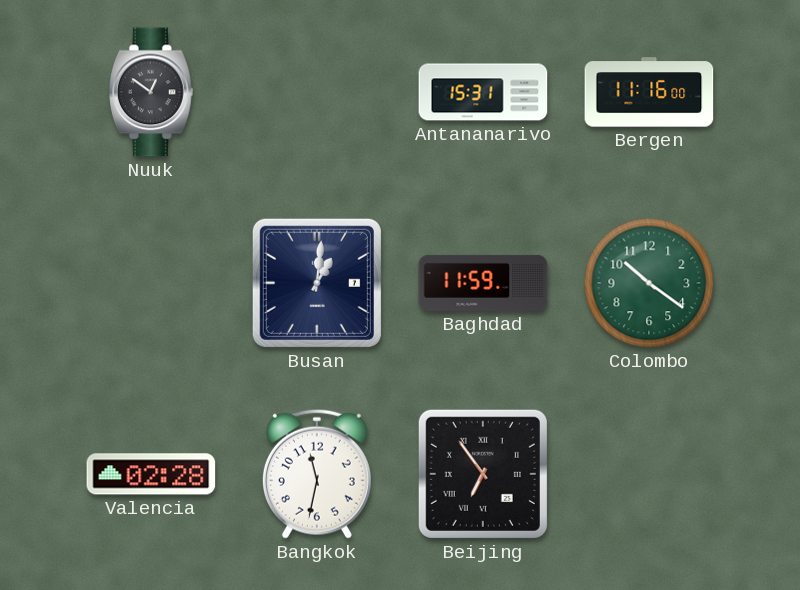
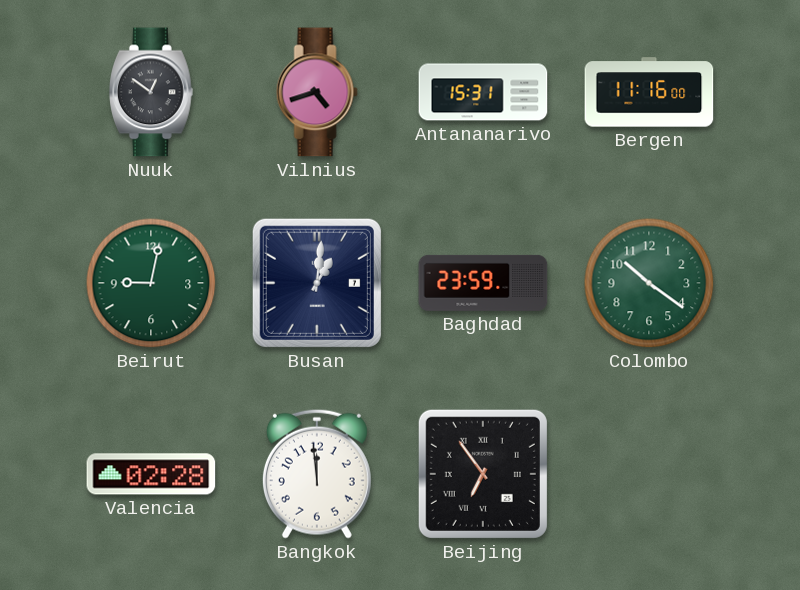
Vilnius: none -> 4:42
Beirut: none -> 9:02
Baghdad: 11:59 -> 23:59
Bangkok: 11:32 -> 11:59
